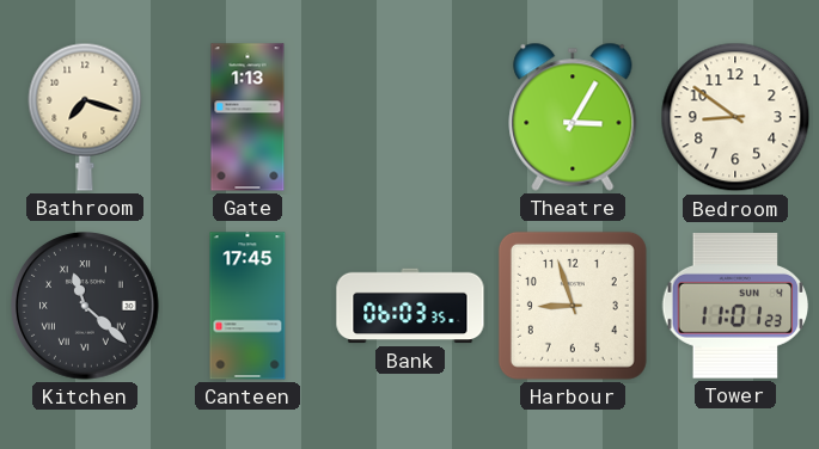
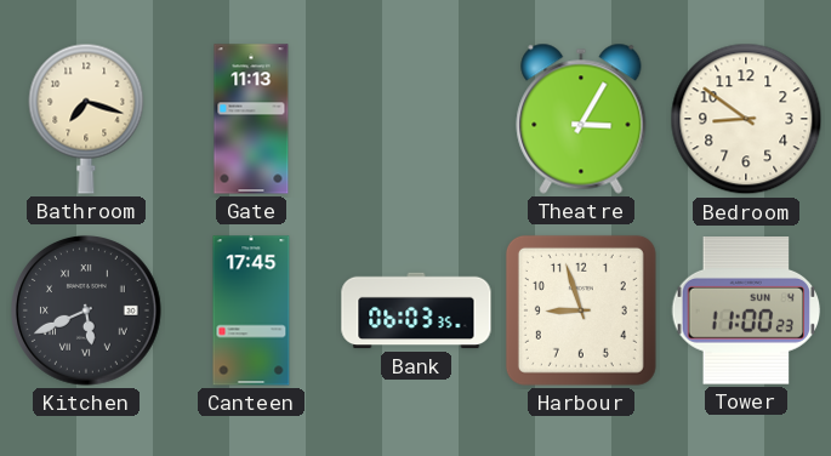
Gate: 1:13 -> 11:13
Kitchen: 11:22 -> 5:41
Tower: 11:01 -> 11:00
